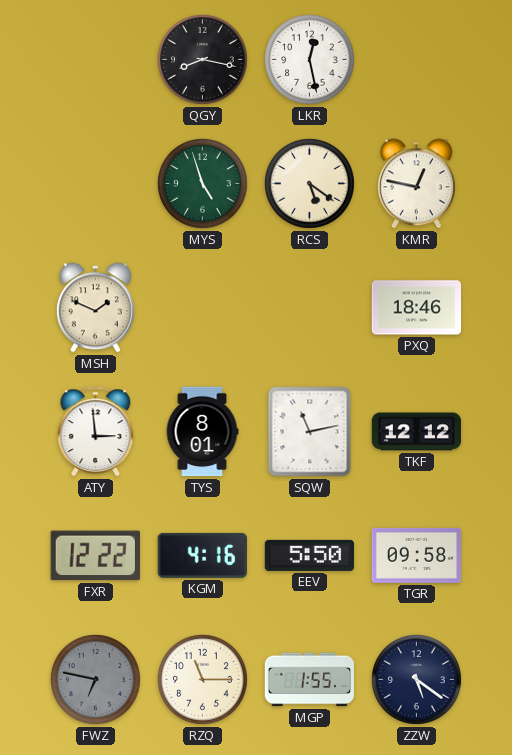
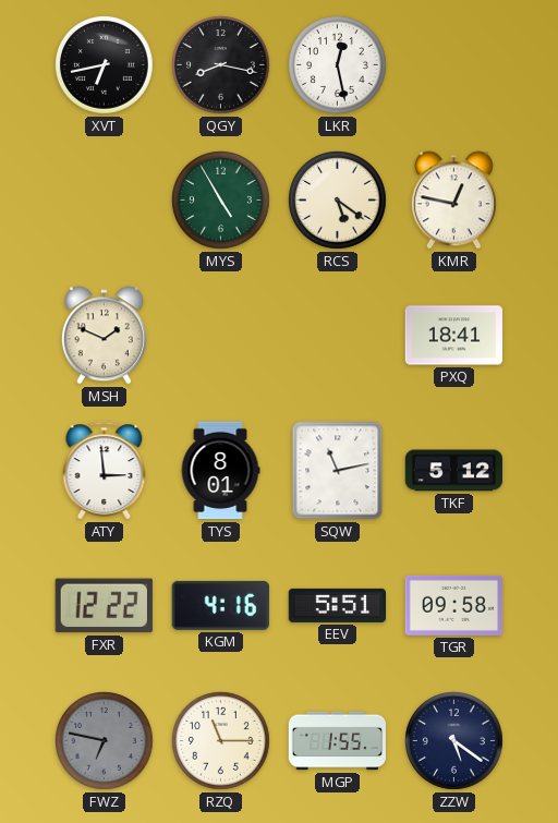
XVT: none -> 6:43
MYS: 4:57 -> 4:55
PXQ: 18:46 -> 18:41
TKF: 12:12 -> 5:12
EEV: 5:50 -> 5:51
